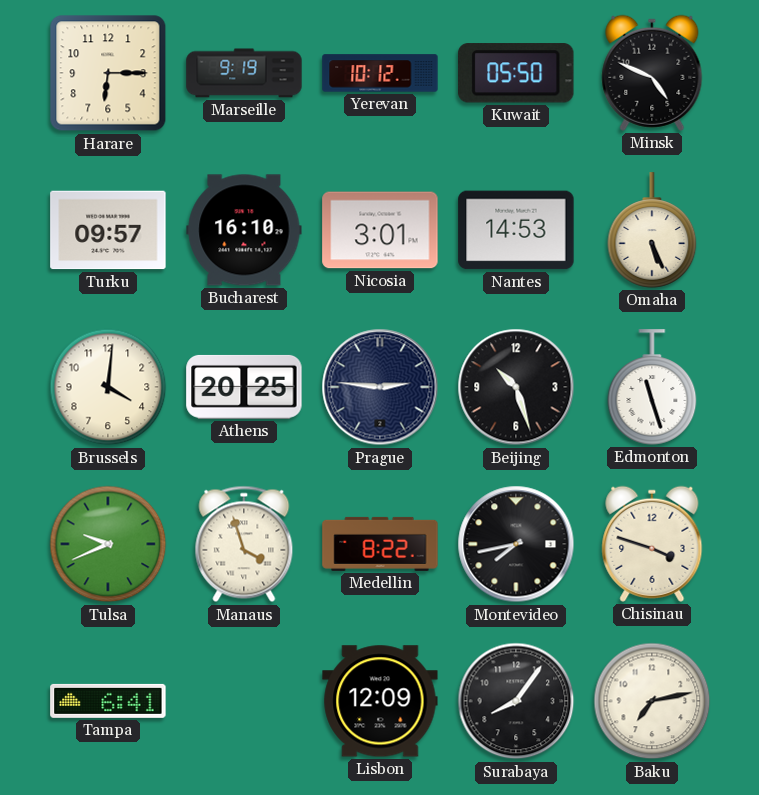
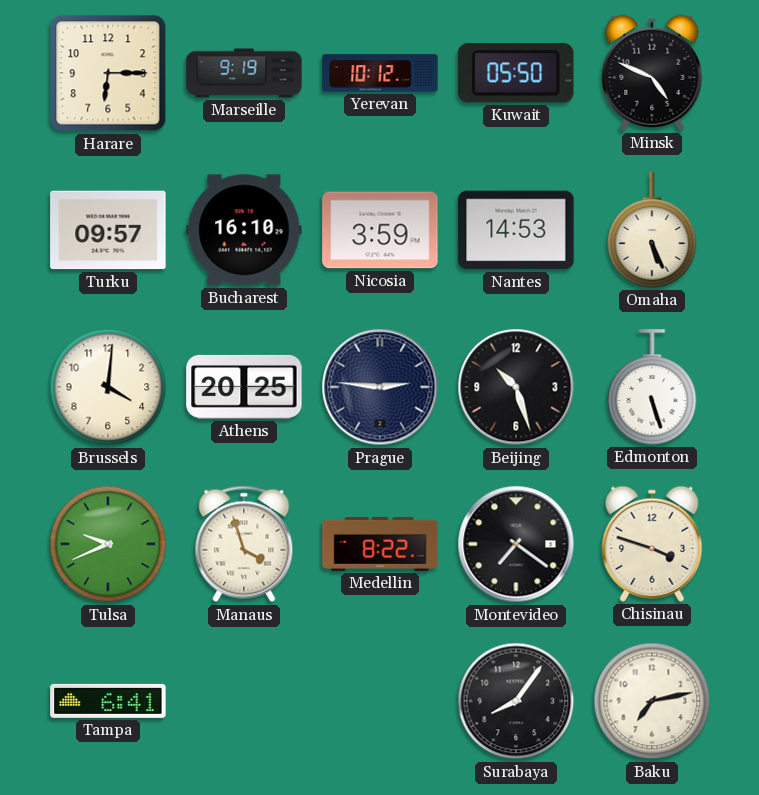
Nicosia: 3:01 -> 3:59
Edmonton: 11:27 -> 5:27
Montevideo: 7:43 -> 7:21
Lisbon: 12:09 -> none
